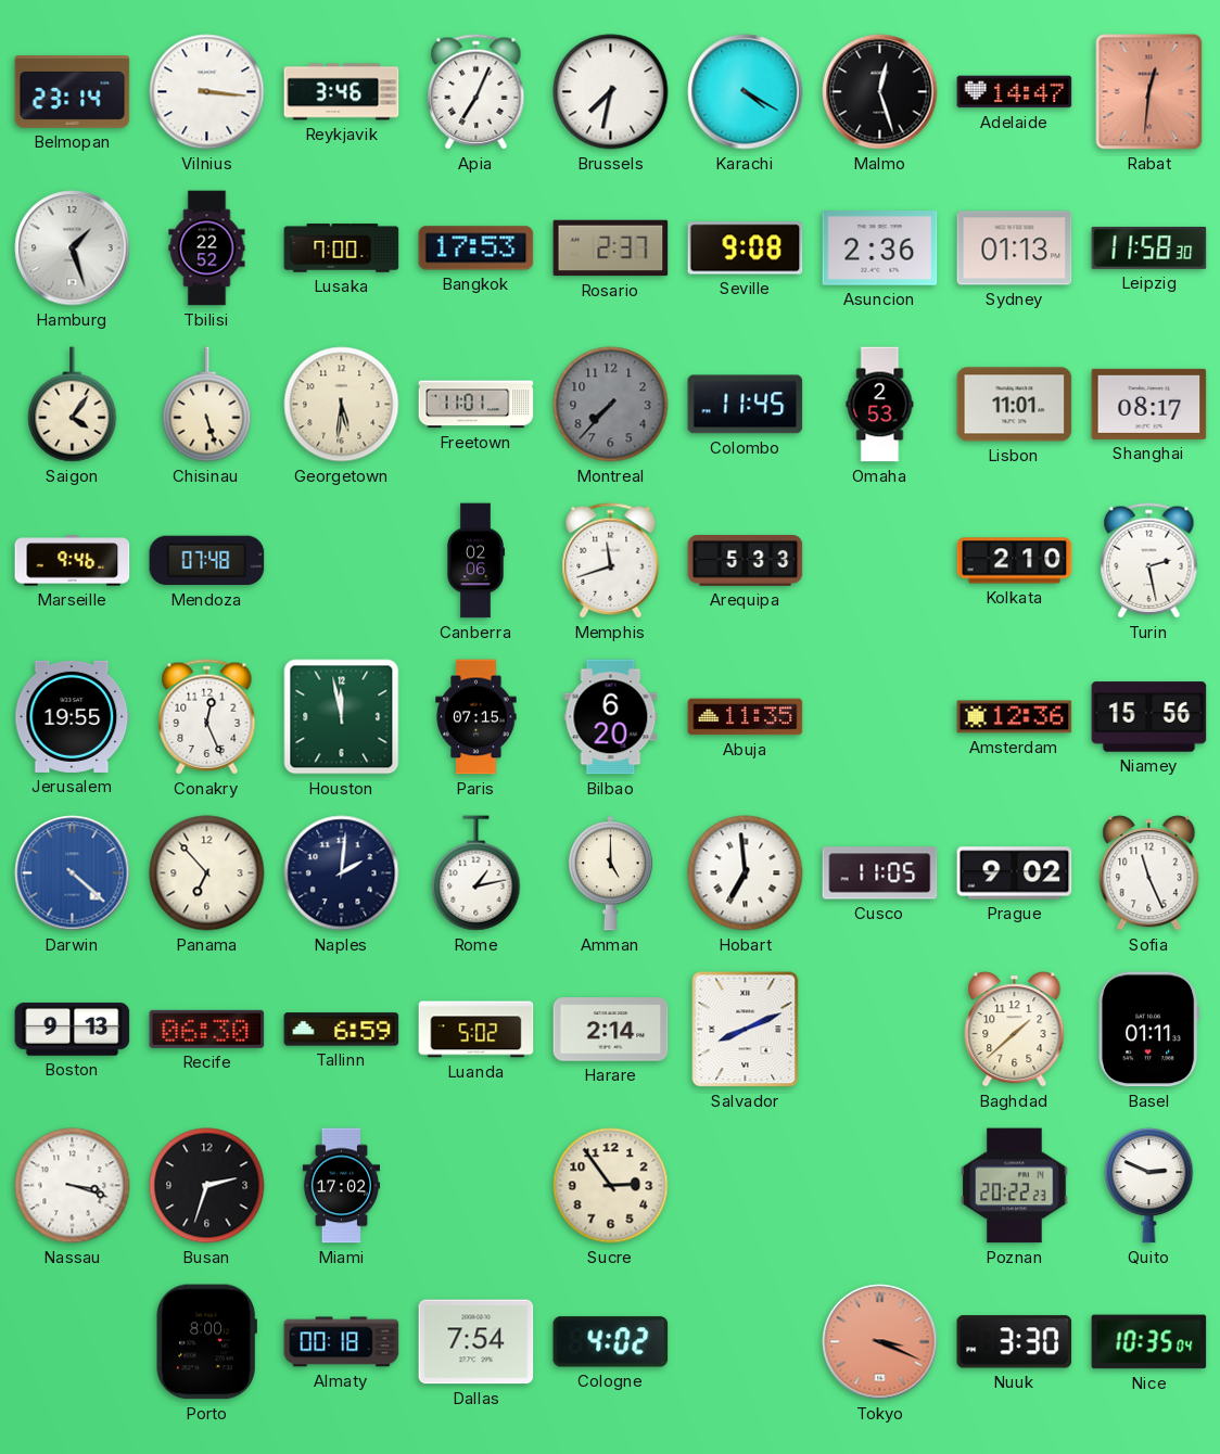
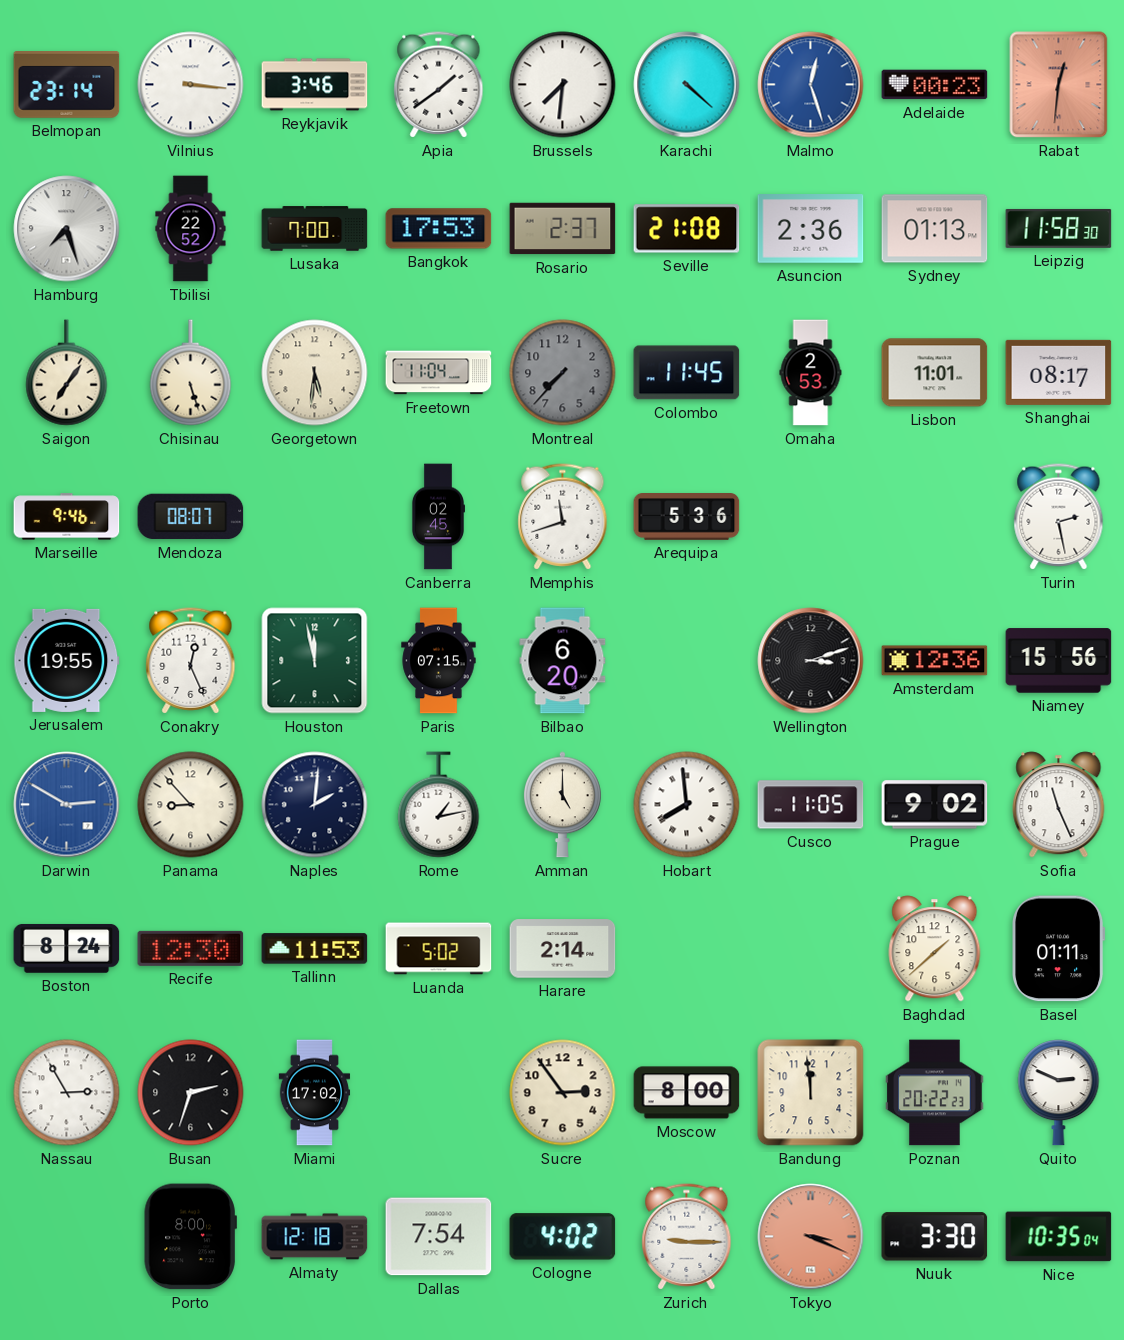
Apia: 7:04 -> 1:39
Brussels: 7:32 -> 7:31
Karachi: 4:20 -> 4:22
Malmo dial: black -> blue
Adelaide: 14:47 -> 00:23
Hamburg: 1:27 -> 7:27
Seville: 9:08 -> 21:08
Saigon: 4:06 -> 7:06
Freetown: 11:01 -> 11:04
Mendoza: 07:48 -> 08:07
Canberra: 02:06 -> 02:45
Arequipa: 5:33 -> 5:36
Kolkata: 2:10 -> none
Abuja: 11:35 -> none
Wellington: none -> 3:12
Darwin: 4:22 -> 2:50
Panama: 6:53 -> 8:53
Hobart: 6:59 -> 7:59
Boston: 9:13 -> 8:24
Recife: 06:30 -> 12:30
Tallinn: 6:59 -> 11:53
Salvador: 8:11 -> none
Nassau: 3:18 -> 2:55
Moscow: none -> 8:00
Bandung: none -> 11:59
Almaty: 00:18 -> 12:18
Zurich: none -> 9:15
